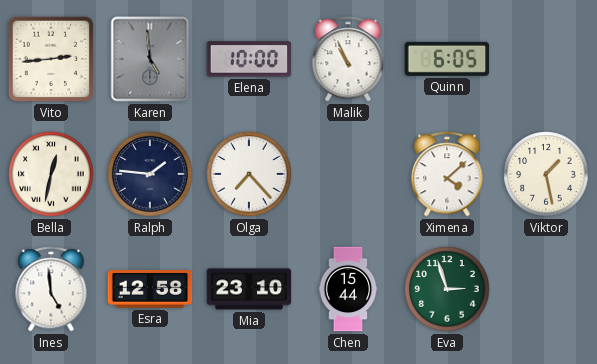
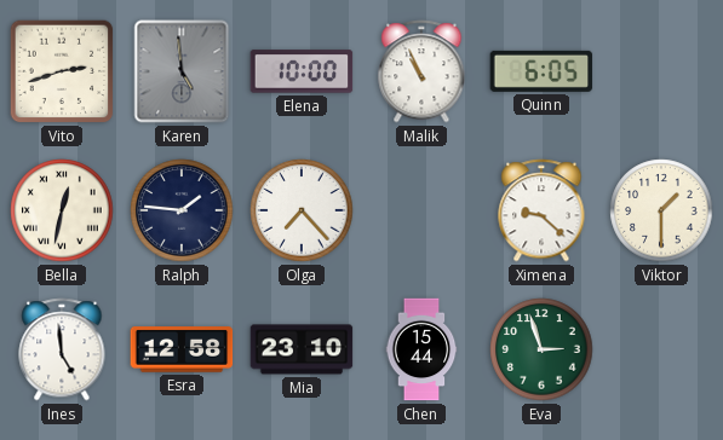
Vito: 2:44 -> 2:42
Ximena: 4:08 -> 9:22
Viktor: 1:28 -> 1:30
